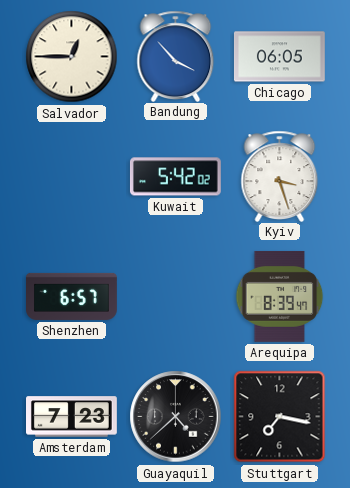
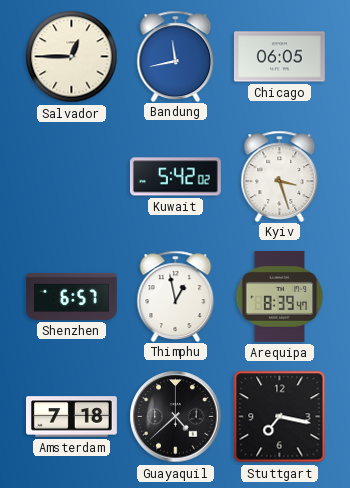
Bandung: 3:53 -> 11:43
Thimphu: none -> 12:58
Amsterdam: 7:23 -> 7:18
